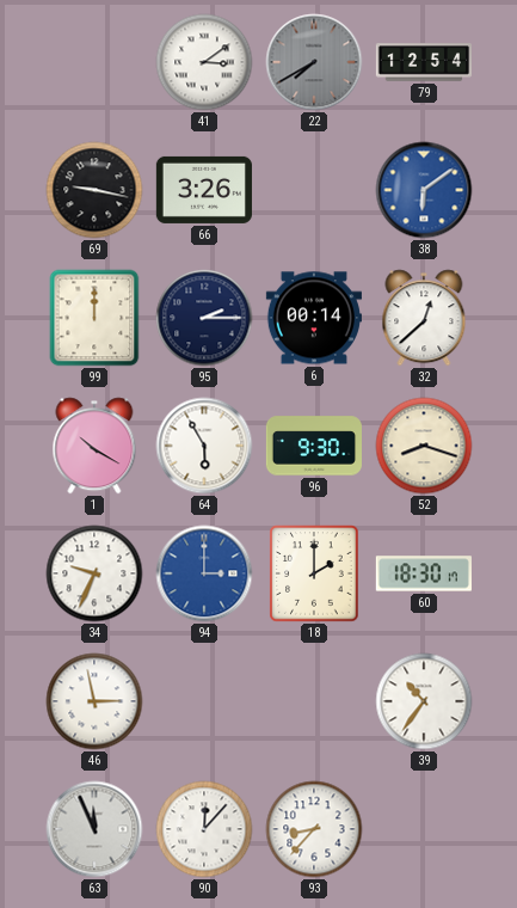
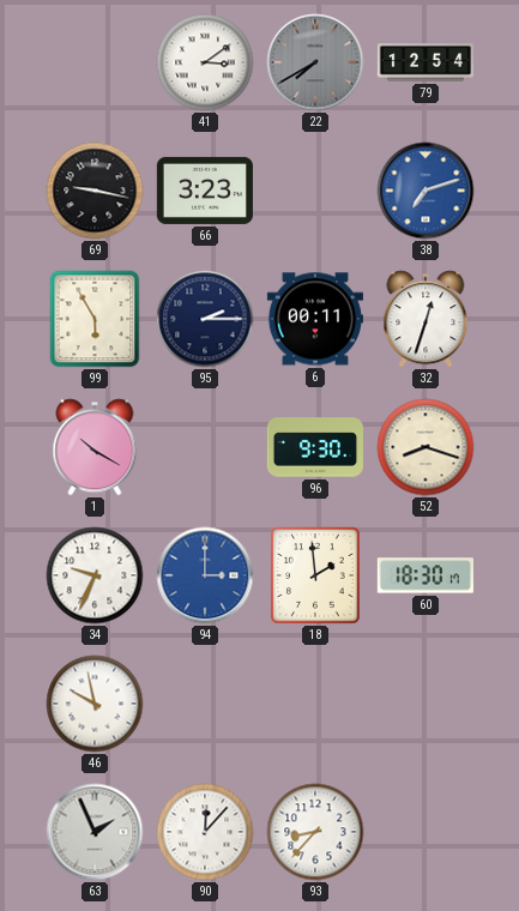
66: 3:26 -> 3:23
38: 6:09 -> 7:12
99: 12:00 -> 5:55
6: 00:14 -> 00:11
32: 12:38 -> 12:33
64: 5:55 -> none
18: 2:00 -> 1:59
46: 2:58 -> 9:58
39: 10:36 -> none
63: 11:56 -> 1:56
